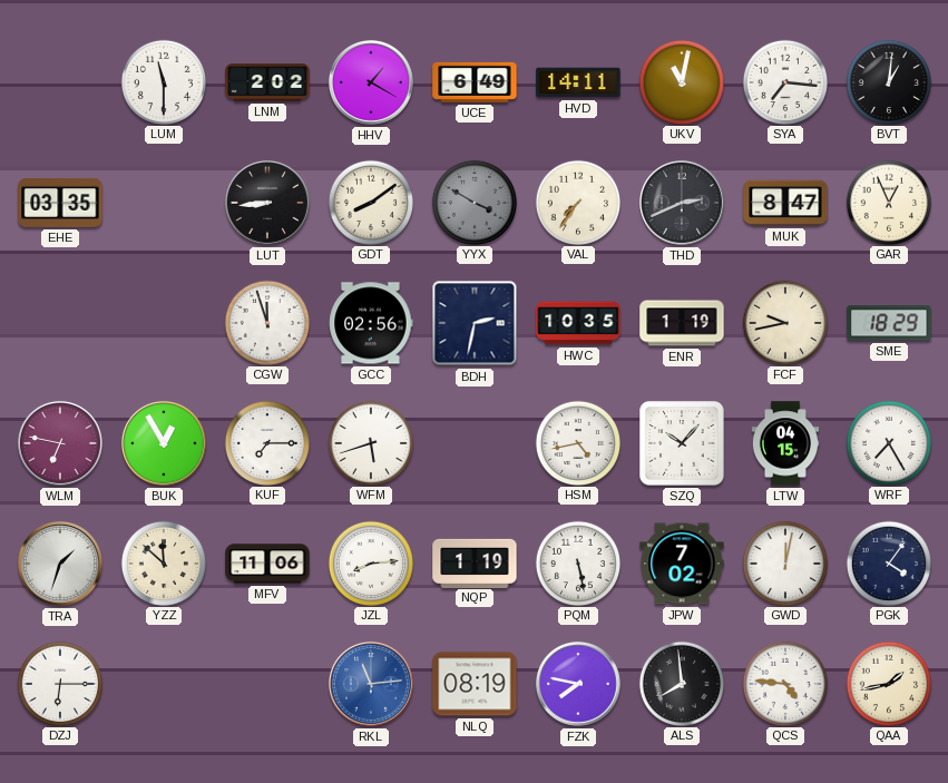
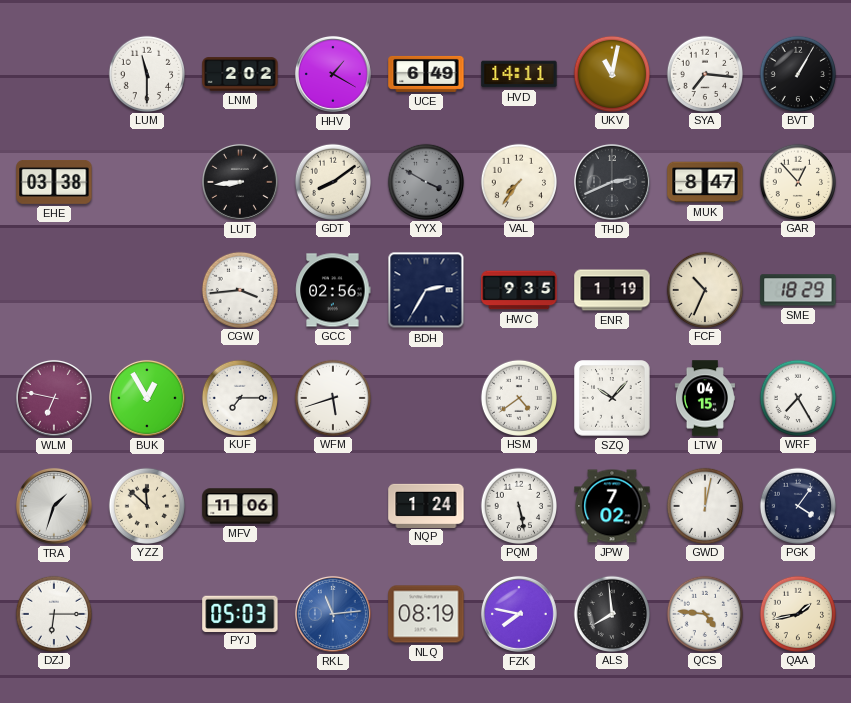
BVT: 1:01 -> 1:05
EHE: 03:35 -> 03:38
GAR: 12:56 -> 12:53
CGW: 11:57 -> 3:44
BDH: 2:32 -> 2:35
HWC: 10:35 -> 9:35
FCF: 9:43 -> 10:34
HSM: 4:43 -> 4:39
JZL: 8:14 -> none
NQP: 1:19 -> 1:24
PYJ: none -> 05:03
